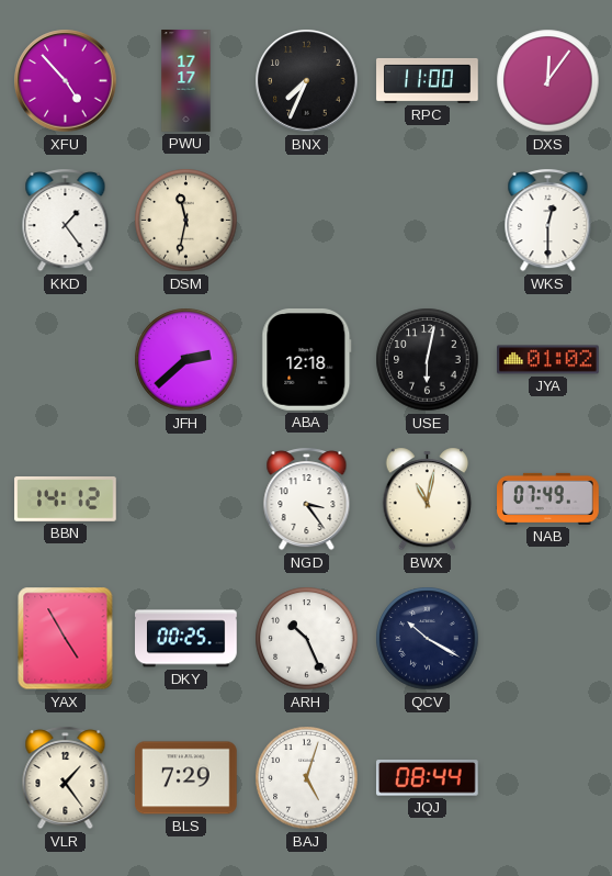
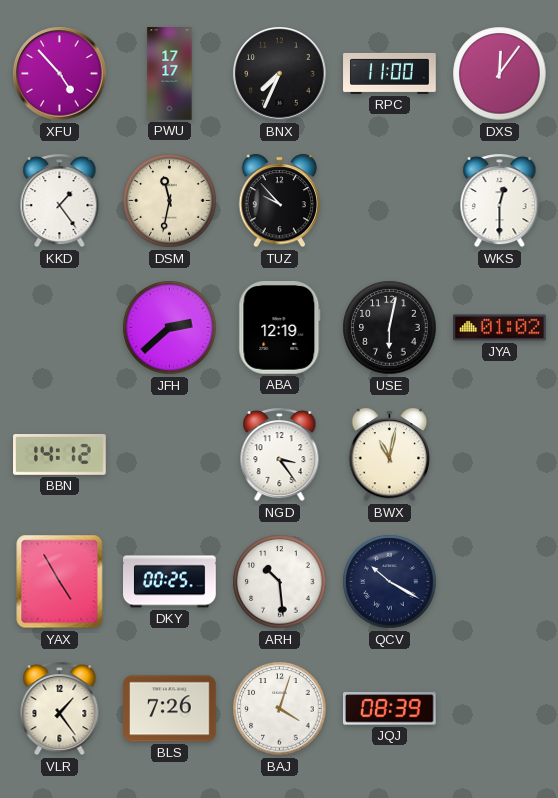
TUZ: none -> 9:53
ABA: 12:18 -> 12:19
NAB: 07:49 -> none
ARH: 10:26 -> 10:29
BLS: 7:29 -> 7:26
BAJ: 5:03 -> 4:03
JQJ: 08:44 -> 08:39
